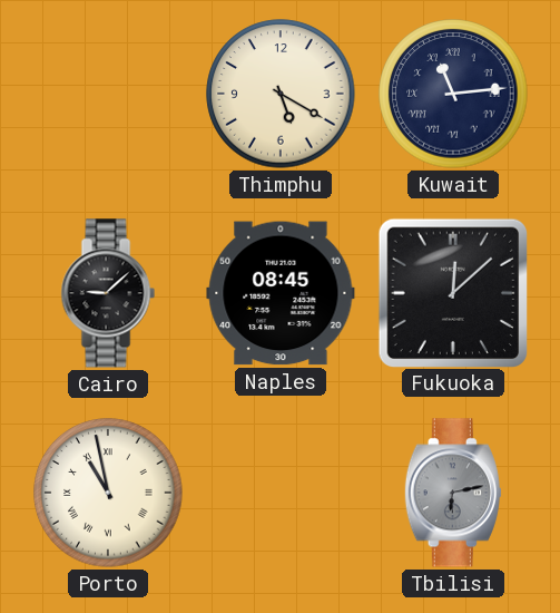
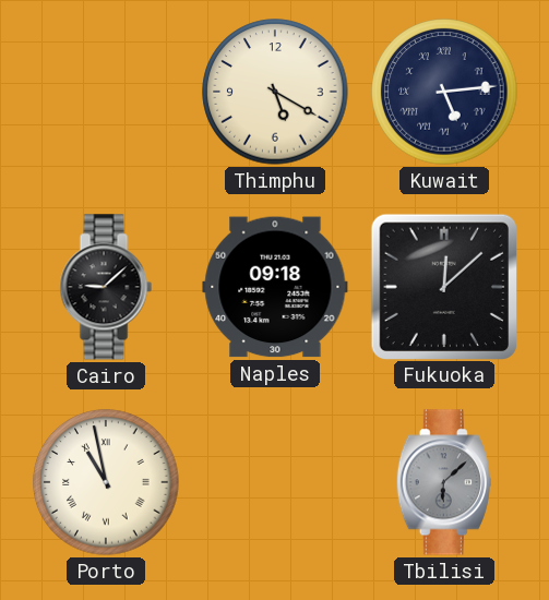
Kuwait: 11:14 -> 5:14
Naples: 08:45 -> 09:18
Tbilisi: 6:13 -> 6:08
